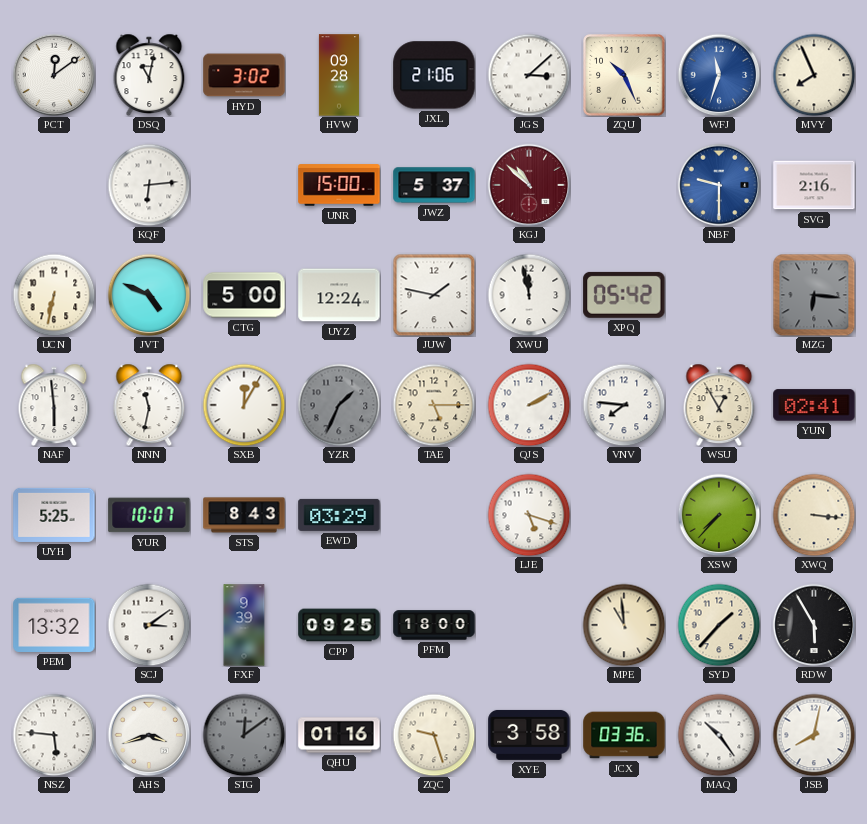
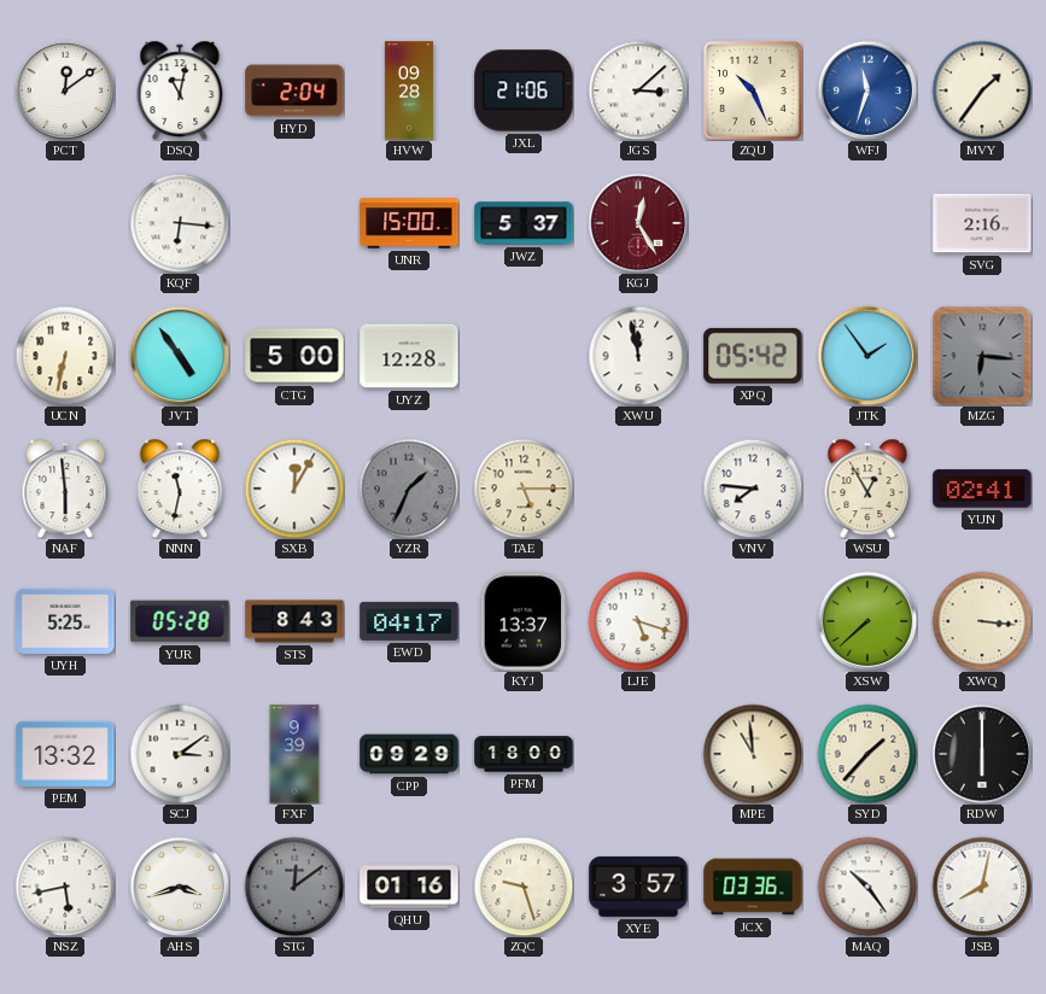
HYD: 3:02 -> 2:04
MVY: 7:56 -> 1:36
KQF: 6:14 -> 6:16
KGJ: 10:52 -> 12:25
NBF: 9:30 -> none
JVT: 4:49 -> 4:54
UYZ: 12:24 -> 12:28
JUW: 1:47 -> none
JTK: none -> 1:54
QJS: 2:10 -> none
YUR: 10:07 -> 05:28
EWD: 03:29 -> 04:17
KYJ: none -> 13:37
XSW: 7:37 -> 7:38
CPP: 09:25 -> 09:29
RDW: 5:55 -> 6:00
NSZ: 5:46 -> 5:43
XYE: 3:58 -> 3:57
